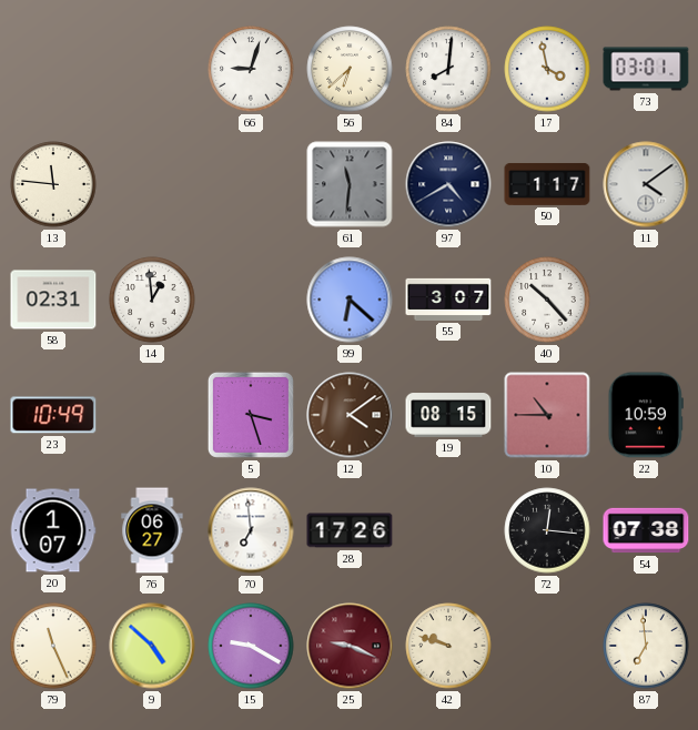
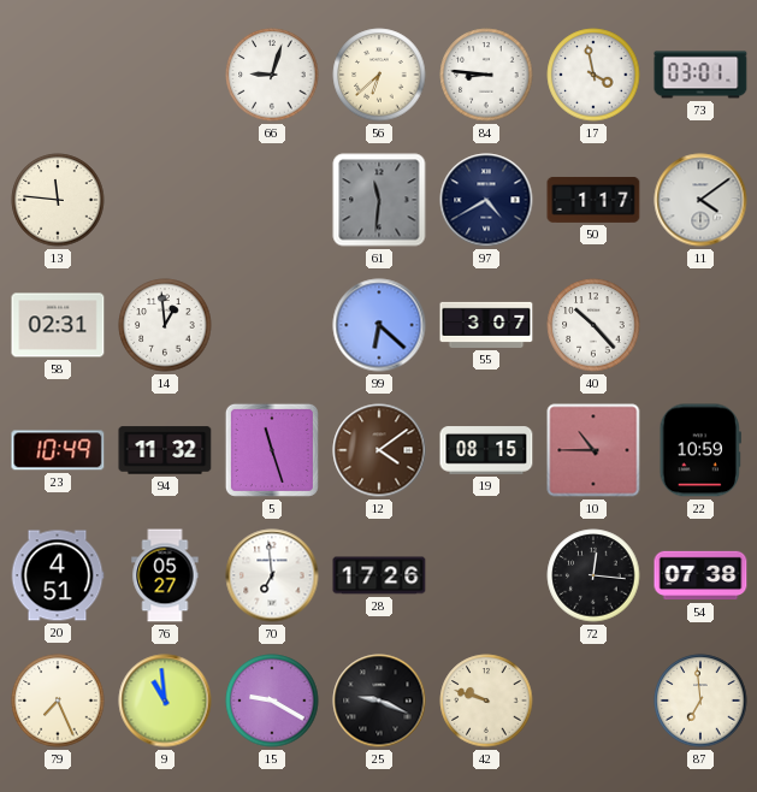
84: 8:01 -> 8:46
94: none -> 11:32
5: 3:27 -> 11:27
20: 1:07 -> 4:51
76: 06:27 -> 05:27
79: 11:26 -> 7:26
9: 4:52 -> 10:59
25 dial: burgundy -> black
